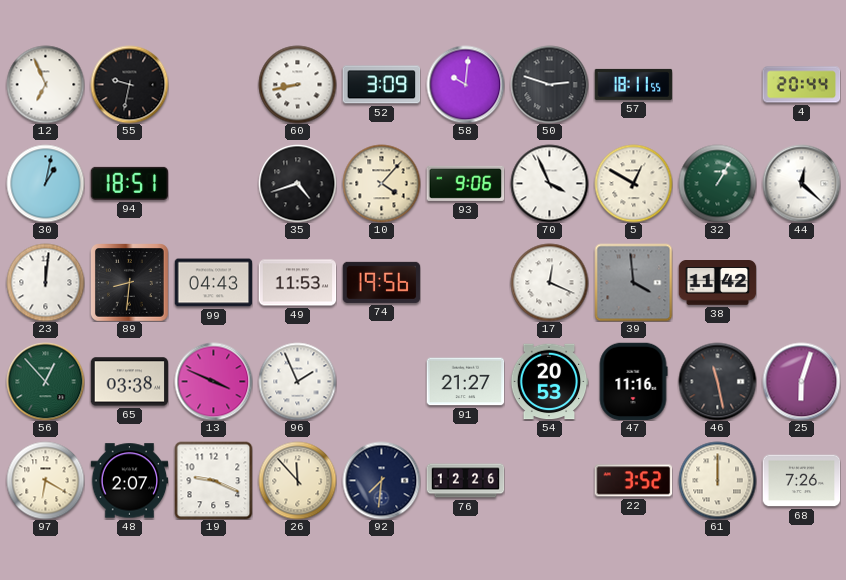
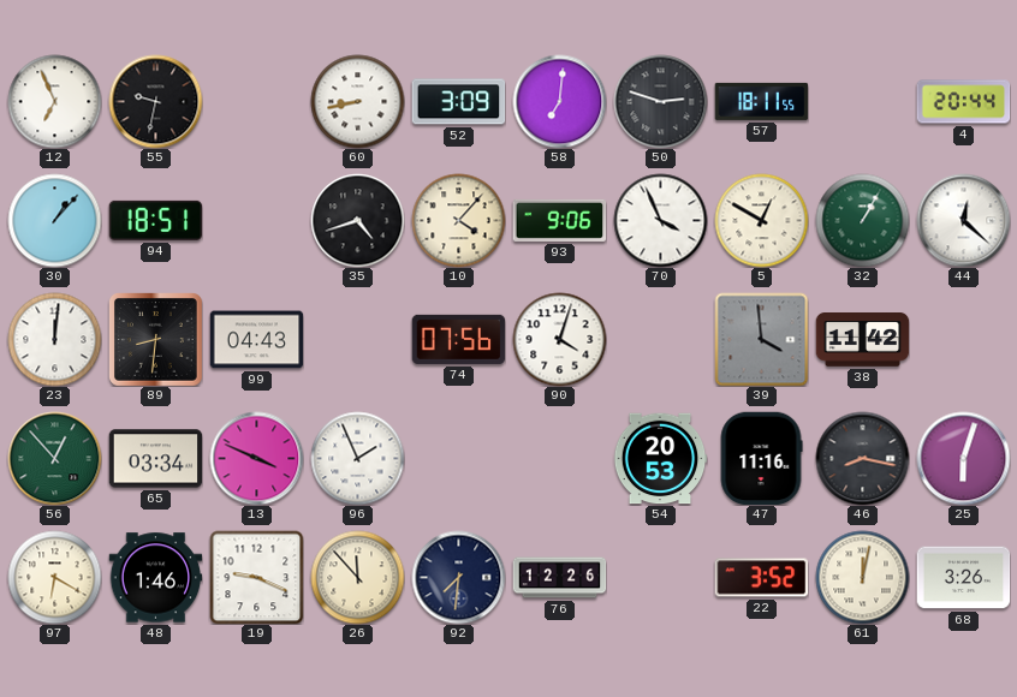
58: 10:01 -> 7:01
30: 1:02 -> 1:07
49: 11:53 -> none
74: 19:56 -> 07:56
90: none -> 4:03
17: 12:19 -> none
65: 03:38 -> 03:34
91: 21:27 -> none
46: 11:28 -> 8:17
48: 2:07 -> 1:46
61: 12:00 -> 12:02
68: 7:26 -> 3:26
